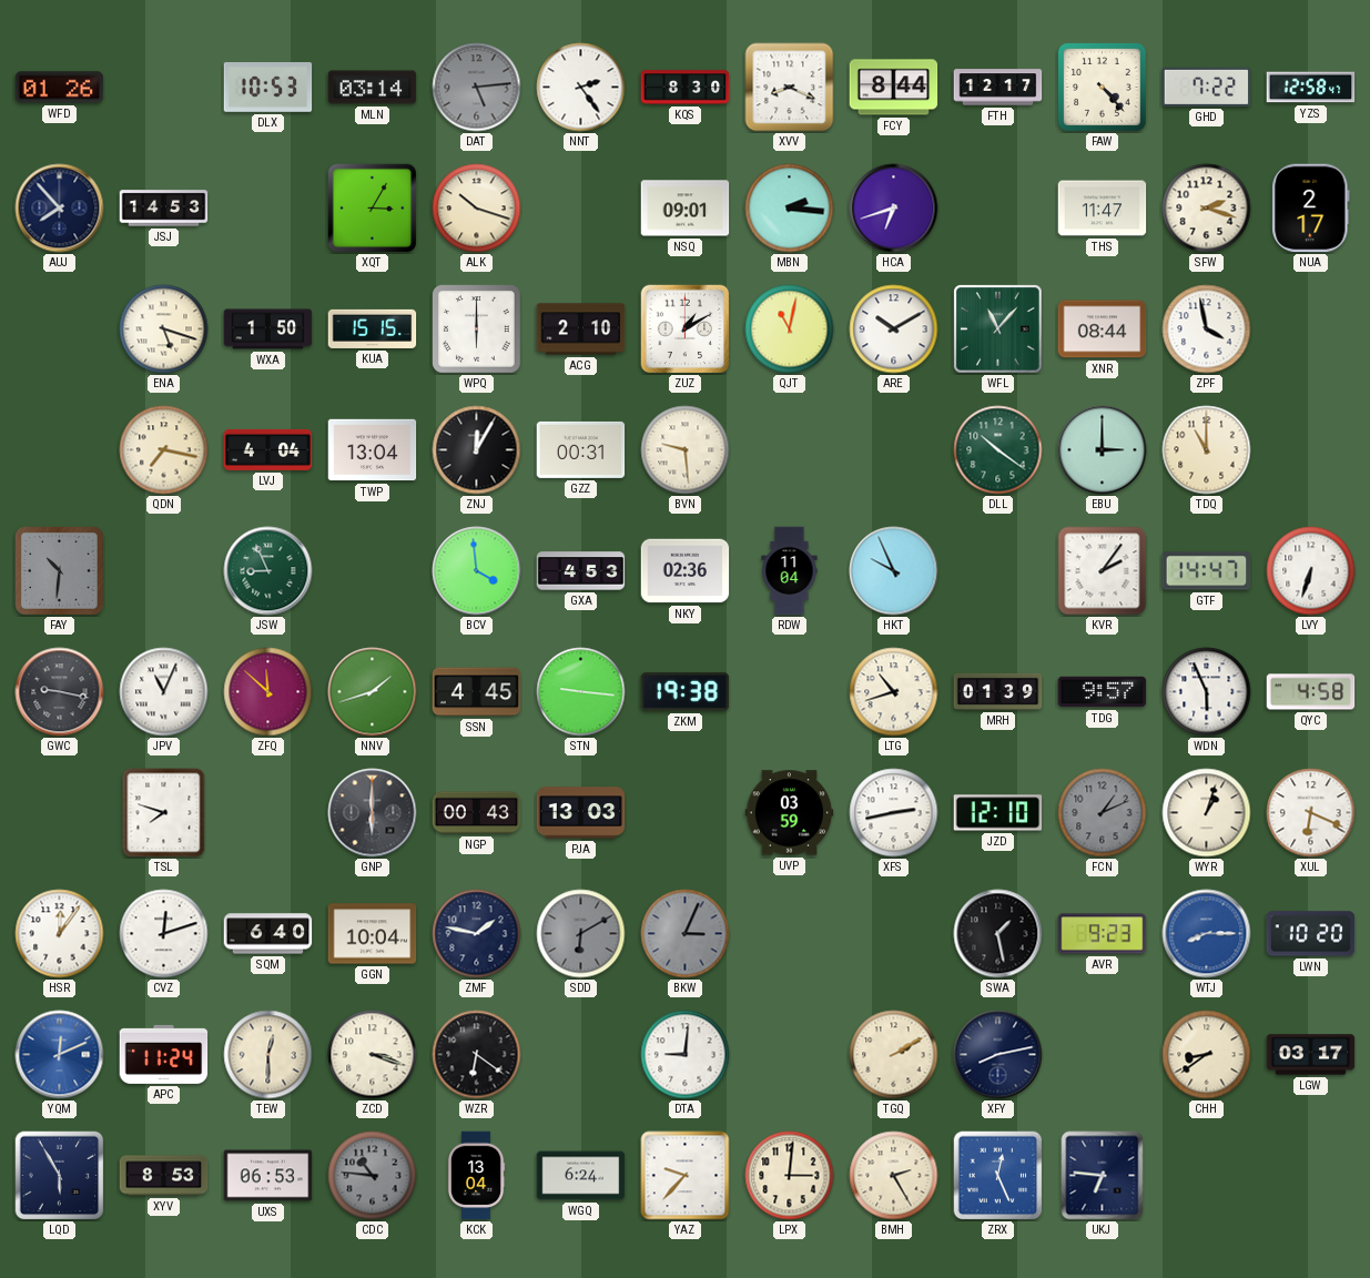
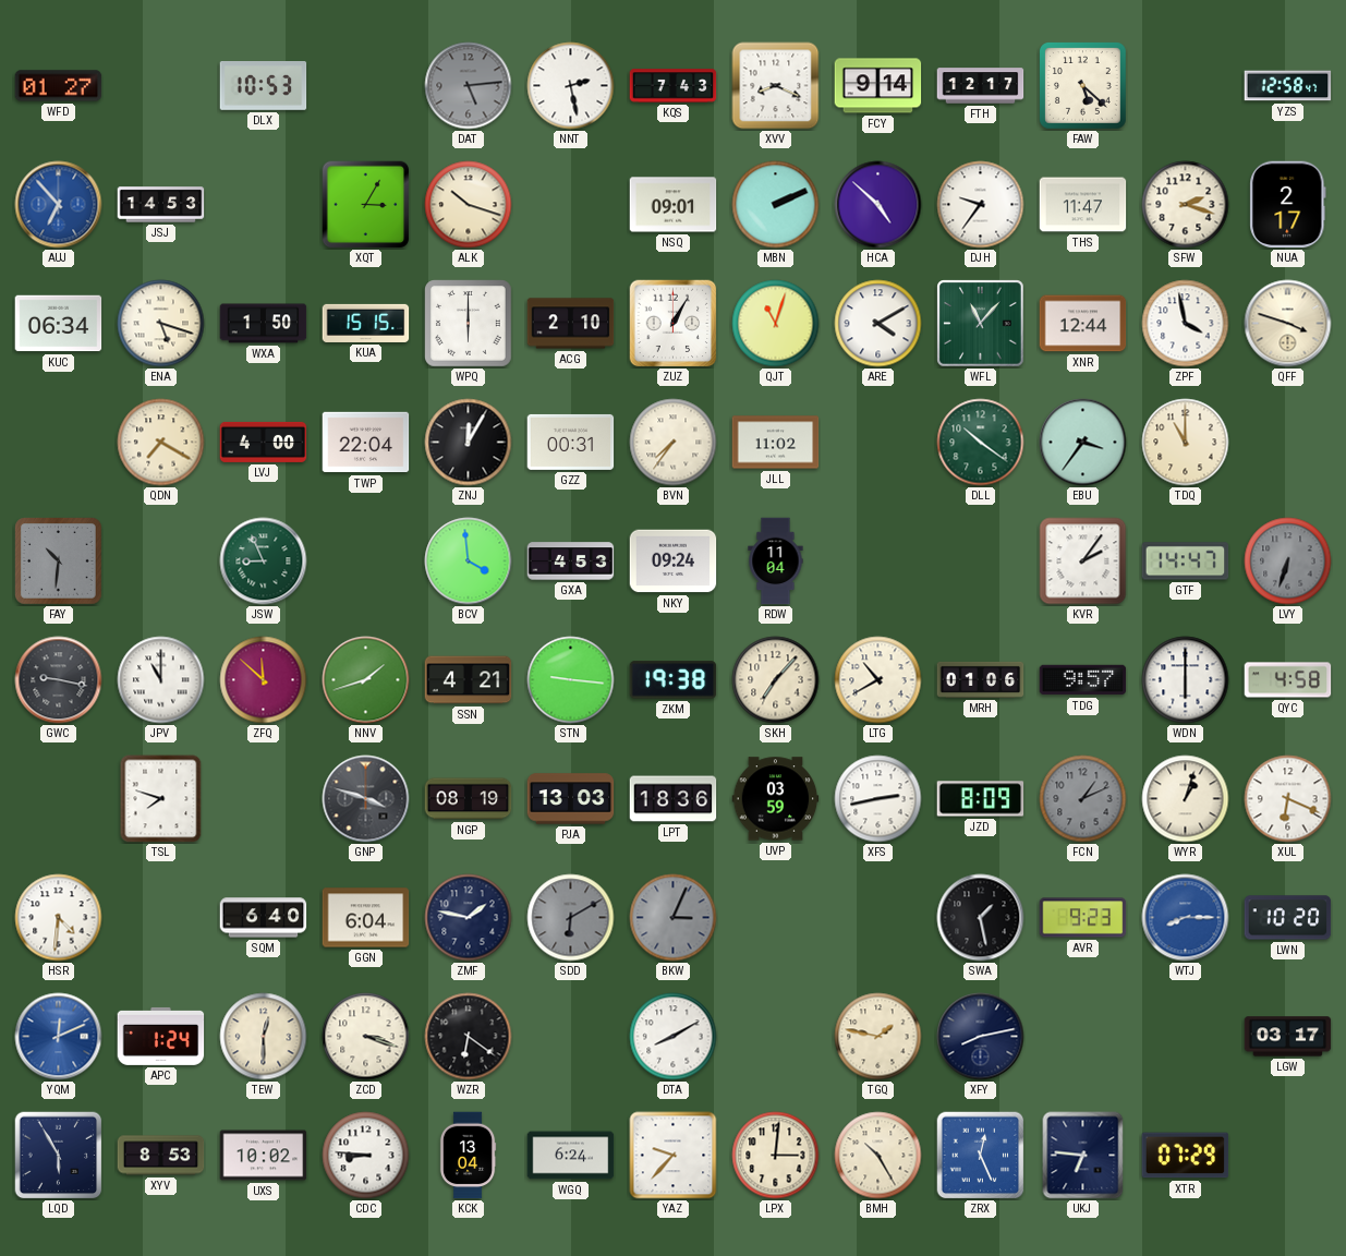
WFD: 01:26 -> 01:27
MLN: 03:14 -> none
NNT: 2:24 -> 2:28
KQS: 8:30 -> 7:43
FCY: 8:44 -> 9:14
FAW: 4:23 -> 5:22
GHD: 7:22 -> none
AUJ: 7:53 -> 6:53
AUJ dial: navy -> blue
MBN: 2:16 -> 2:11
HCA: 6:42 -> 4:52
DJH: none -> 9:36
KUC: none -> 06:34
ZUZ: 1:10 -> 1:05
QJT: 11:02 -> 11:03
ARE: 10:10 -> 4:10
XNR: 08:44 -> 12:44
QFF: none -> 3:48
QDN: 7:17 -> 7:20
LVJ: 4:04 -> 4:00
TWP: 13:04 -> 22:04
BVN: 9:29 -> 7:36
JLL: none -> 11:02
EBU: 3:00 -> 3:36
NKY: 02:36 -> 09:24
HKT: 9:56 -> none
LVY dial: white -> grey
JPV: 11:04 -> 11:00
SSN: 4:45 -> 4:21
SKH: none -> 7:07
LTG: 10:42 -> 10:40
MRH: 01:39 -> 01:06
WDN: 5:56 -> 6:00
GNP: 6:00 -> 3:48
NGP: 00:43 -> 08:19
LPT: none -> 18:36
JZD: 12:10 -> 8:09
HSR: 12:06 -> 4:31
CVZ: 12:12 -> none
GGN: 10:04 -> 6:04
APC: 11:24 -> 1:24
DTA: 9:01 -> 8:10
TGQ: 2:10 -> 1:47
CHH: 8:39 -> none
UXS: 06:53 -> 10:02
CDC: 10:46 -> 8:46
CDC dial: grey -> white
BMH: 2:25 -> 10:25
XTR: none -> 07:29
